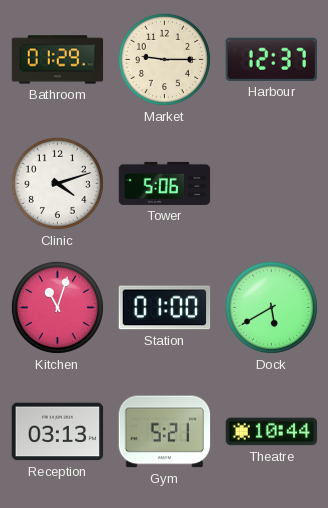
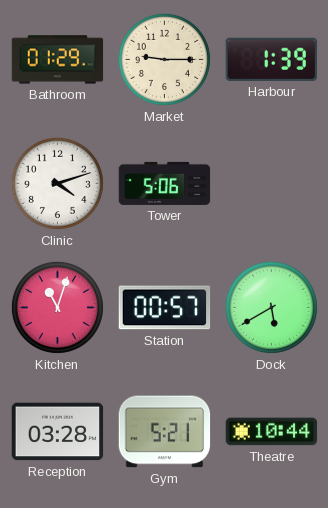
Harbour: 12:37 -> 1:39
Station: 01:00 -> 00:57
Reception: 03:13 -> 03:28
